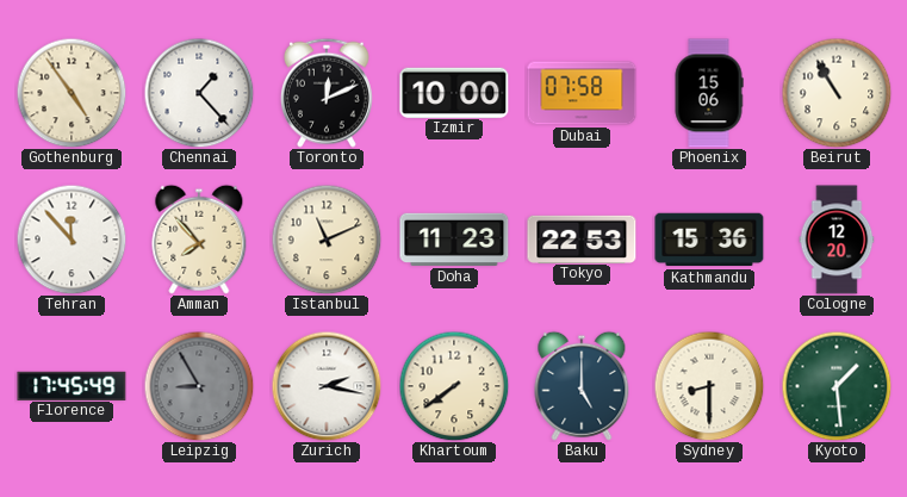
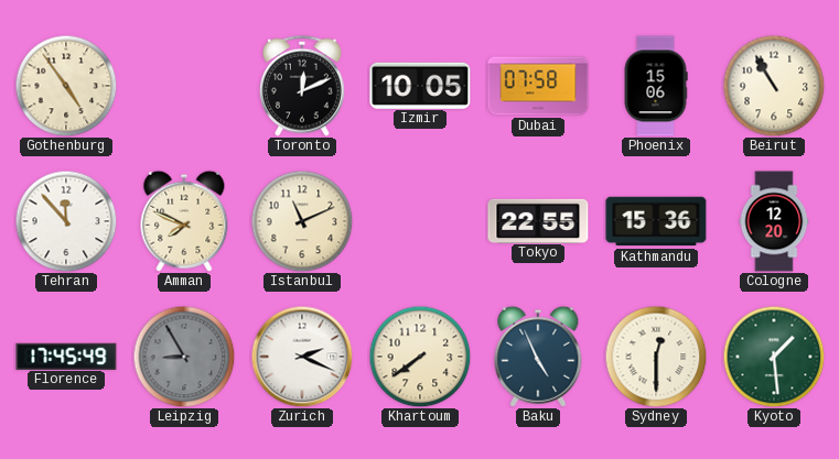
Chennai: 1:23 -> none
Izmir: 10:00 -> 10:05
Amman: 7:53 -> 7:49
Doha: 11:23 -> none
Tokyo: 22:53 -> 22:55
Zurich: 2:17 -> 2:19
Baku: 5:00 -> 4:56
Sydney: 8:30 -> 12:30
